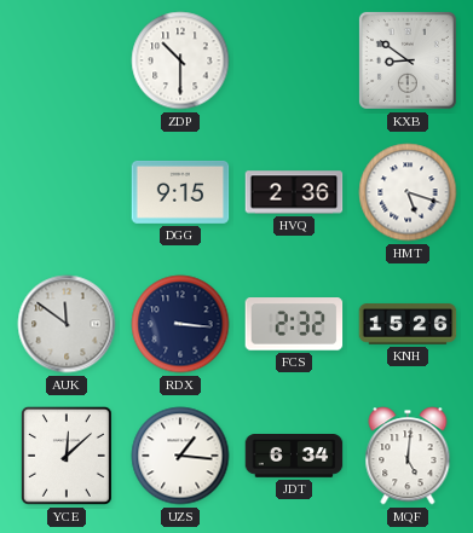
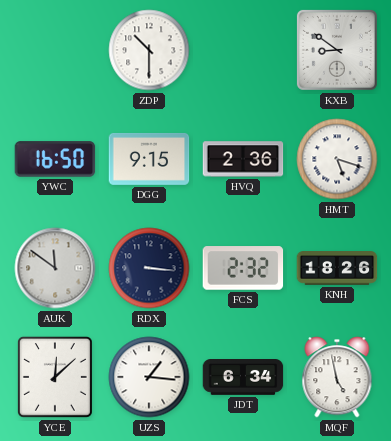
YWC: none -> 16:50
KNH: 15:26 -> 18:26
MQF: 5:01 -> 4:58
